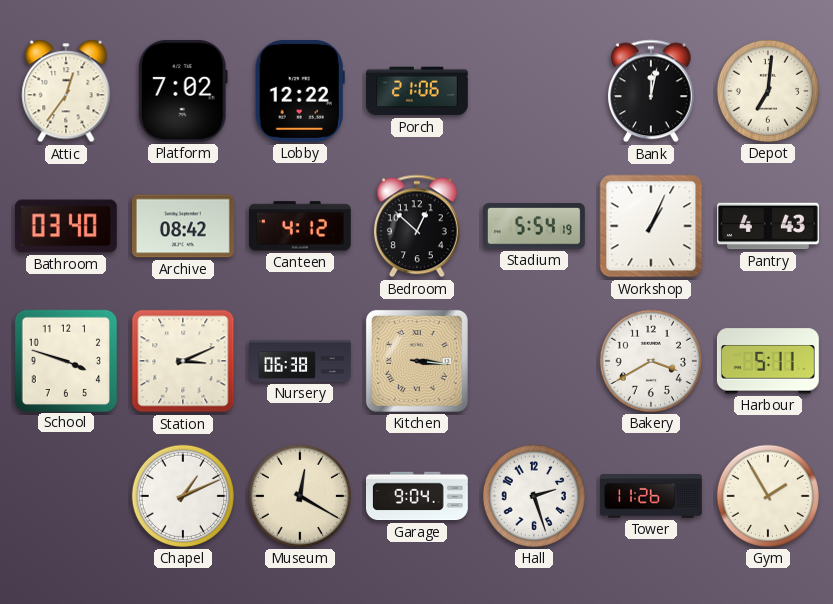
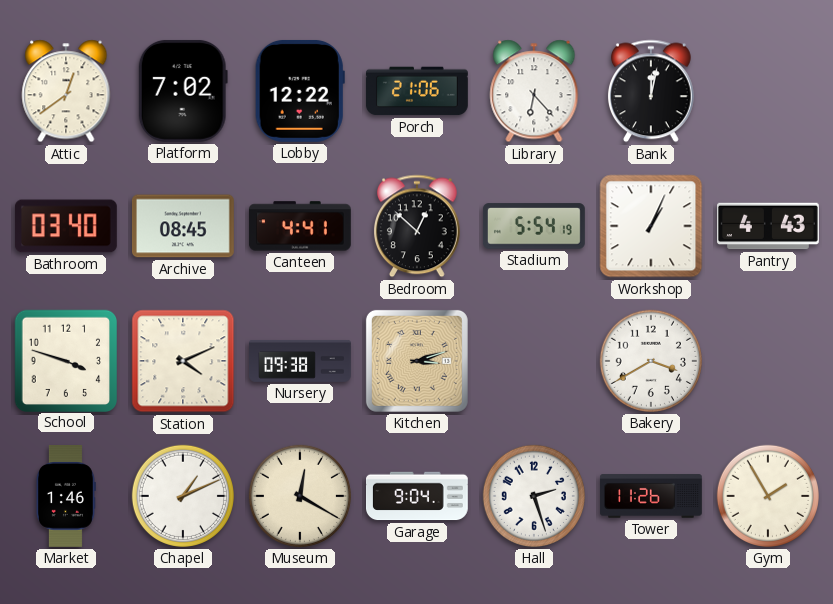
Attic: 12:36 -> 12:39
Library: none -> 6:23
Depot: 7:01 -> none
Archive: 08:42 -> 08:45
Canteen: 4:12 -> 4:41
Station: 3:11 -> 4:11
Nursery: 06:38 -> 09:38
Kitchen: 3:16 -> 3:12
Harbour: 5:11 -> none
Market: none -> 1:46
